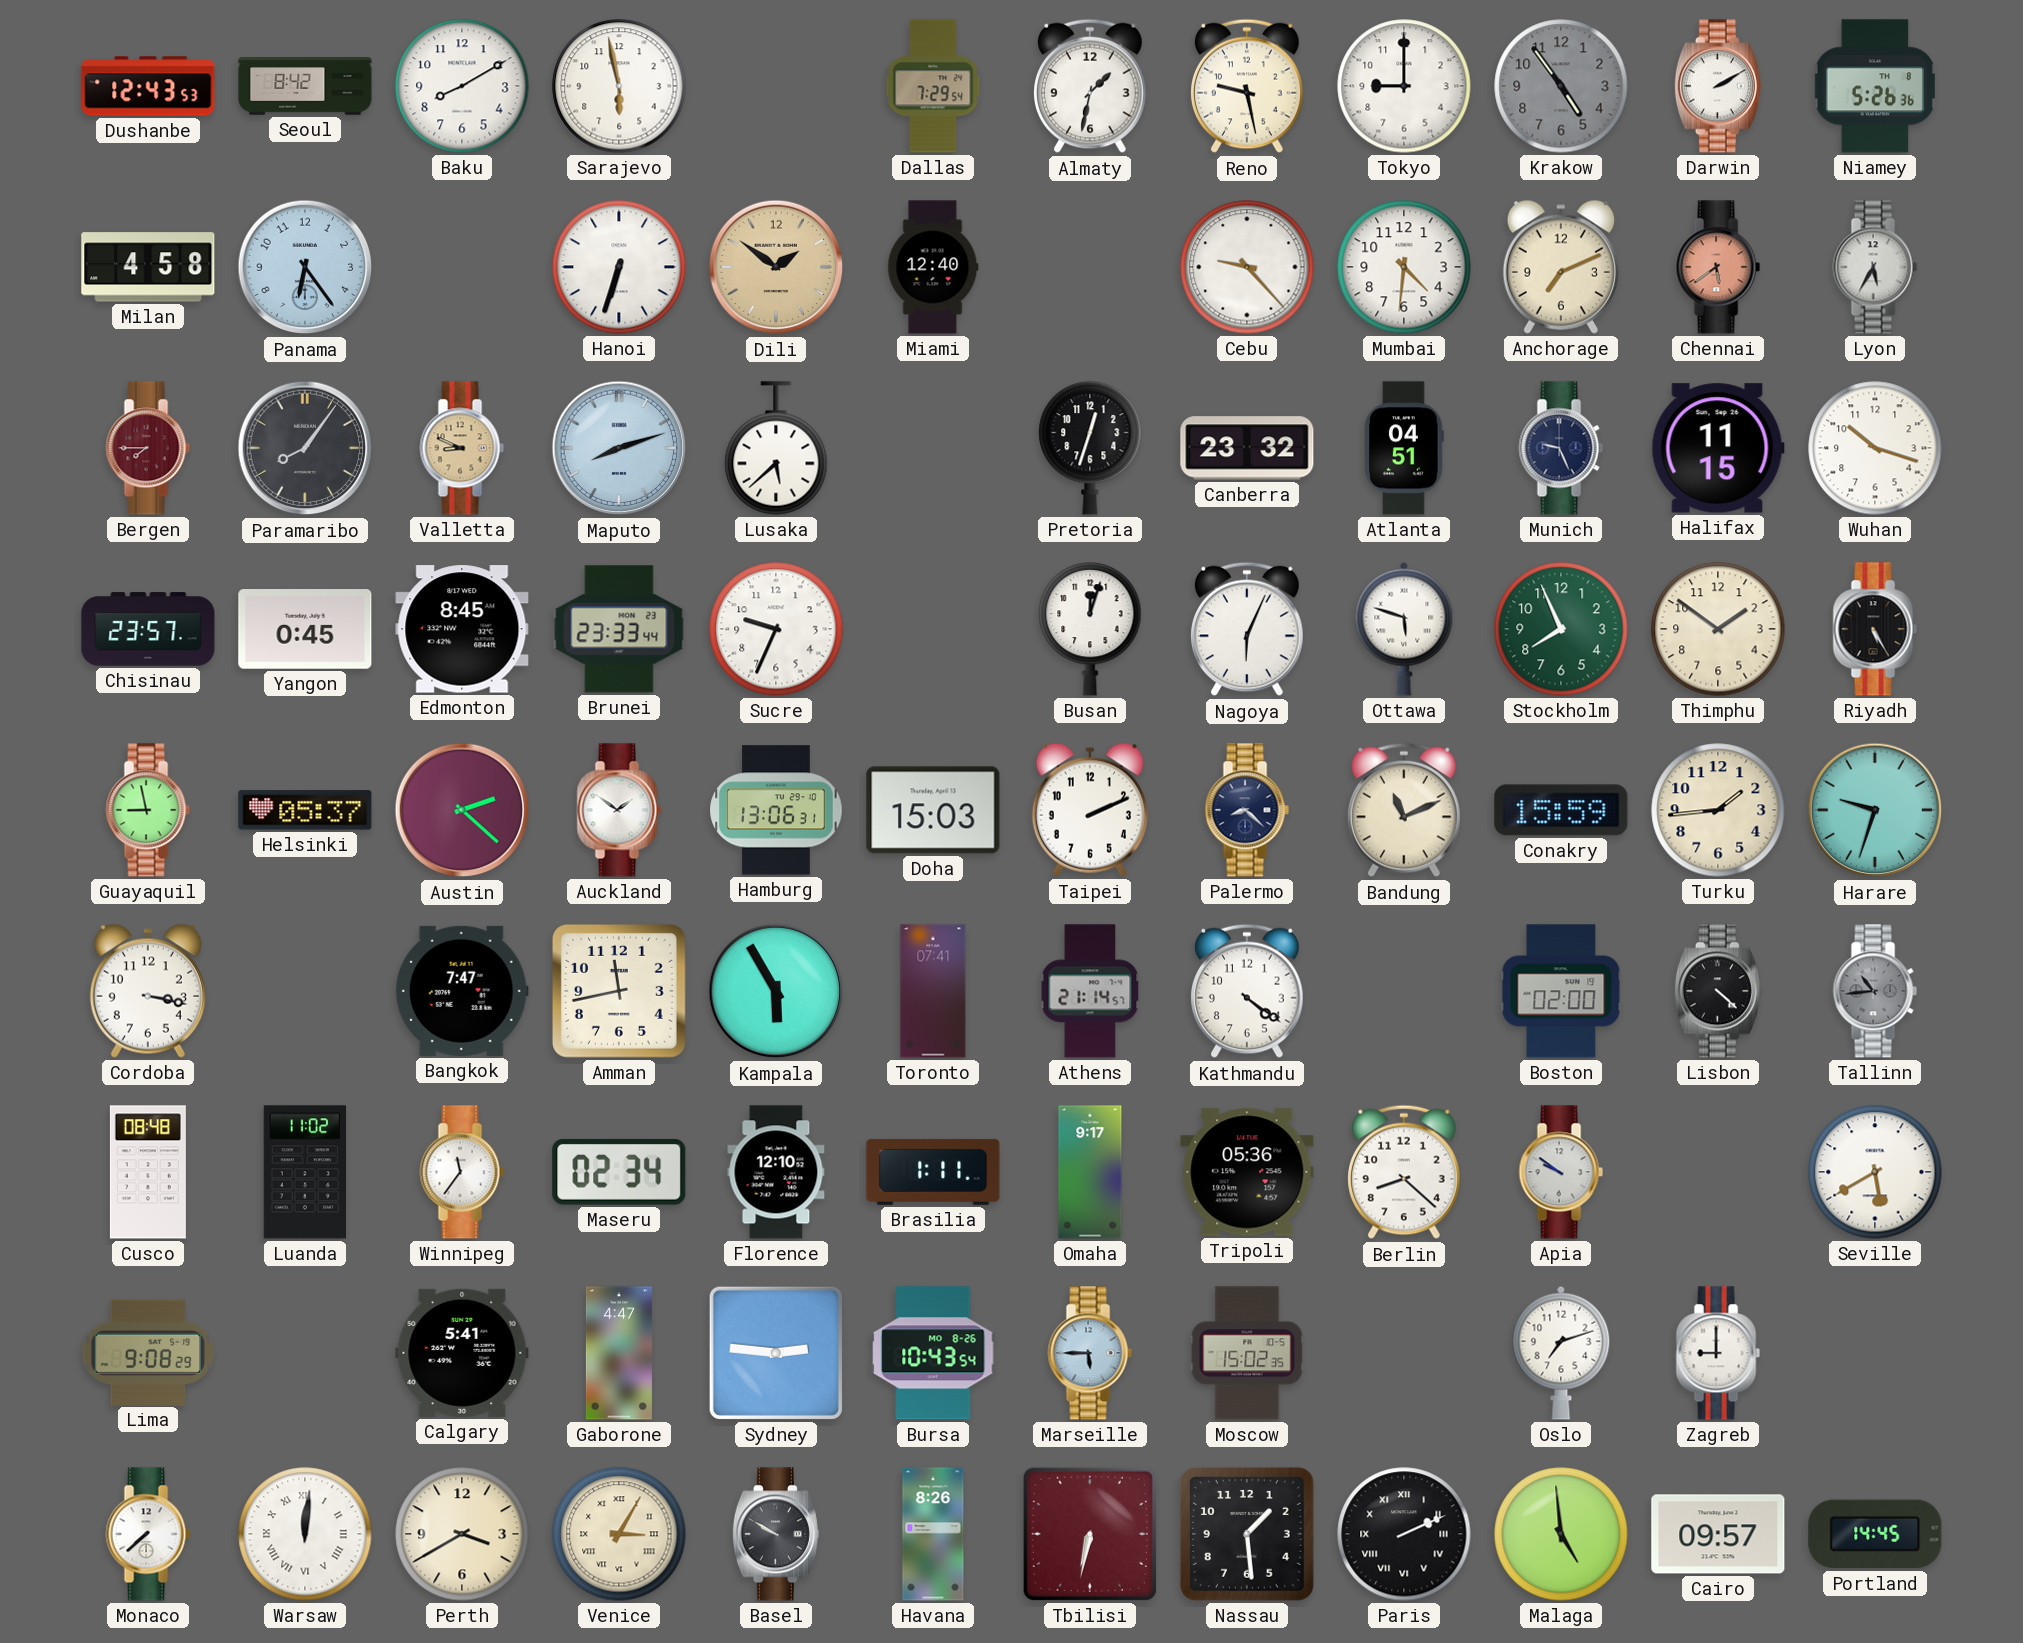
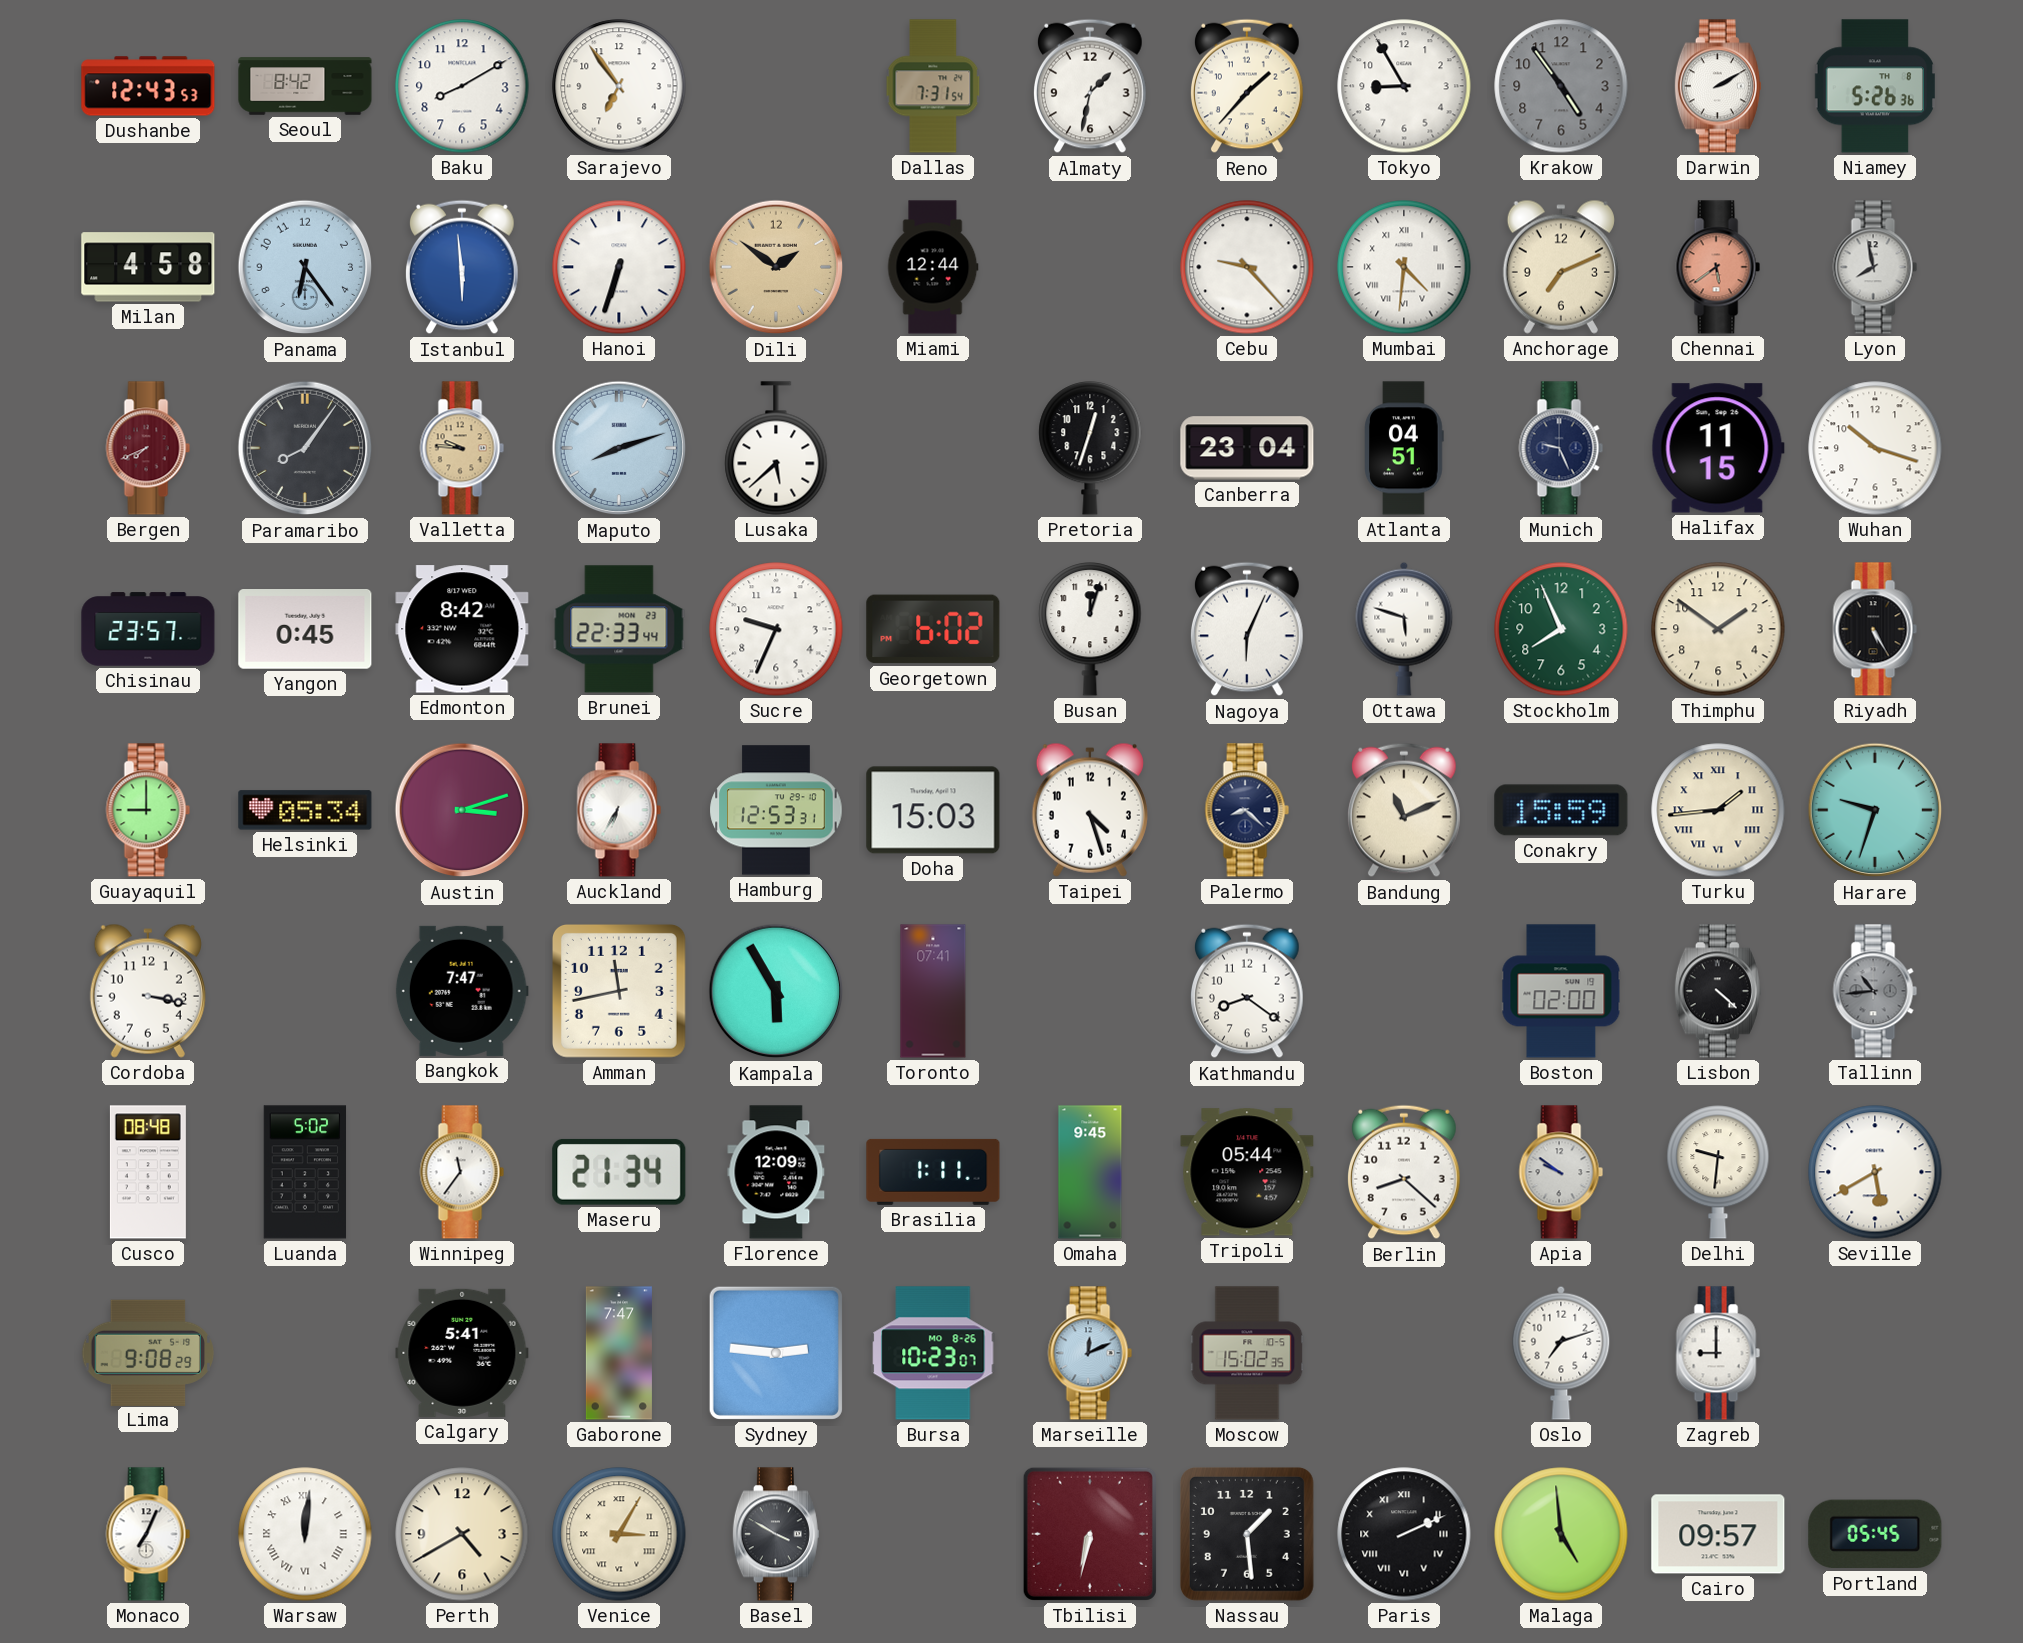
Sarajevo: 5:58 -> 6:54
Dallas: 7:29 -> 7:31
Reno: 9:28 -> 1:37
Tokyo: 9:00 -> 8:55
Istanbul: none -> 5:59
Miami: 12:40 -> 12:44
Mumbai numerals: Arabic -> Roman
Lyon: 5:35 -> 7:58
Bergen: 7:45 -> 7:41
Valletta: 8:49 -> 9:46
Canberra: 23:32 -> 23:04
Edmonton: 8:45 -> 8:42
Brunei: 23:33 -> 22:33
Georgetown: none -> 6:02
Guayaquil: 8:58 -> 9:00
Helsinki: 05:37 -> 05:34
Austin: 2:22 -> 3:12
Auckland: 1:51 -> 6:35
Hamburg: 13:06 -> 12:53
Taipei: 2:11 -> 4:27
Turku numerals: Arabic -> Roman
Athens: 21:14 -> none
Kathmandu: 4:21 -> 8:21
Luanda: 11:02 -> 5:02
Maseru: 02:34 -> 21:34
Florence: 12:10 -> 12:09
Omaha: 9:17 -> 9:45
Tripoli: 05:36 -> 05:44
Delhi: none -> 9:31
Gaborone: 4:47 -> 7:47
Bursa: 10:43 -> 10:23
Marseille: 5:45 -> 12:11
Monaco: 7:38 -> 7:04
Perth: 3:40 -> 4:40
Basel: 9:50 -> 3:50
Havana: 8:26 -> none
Portland: 14:45 -> 05:45
